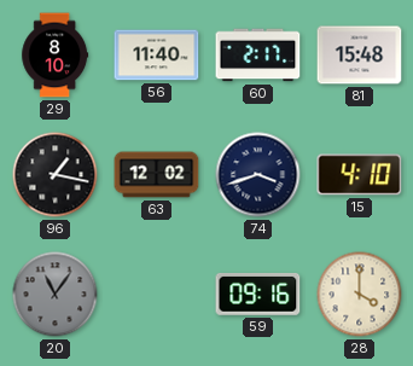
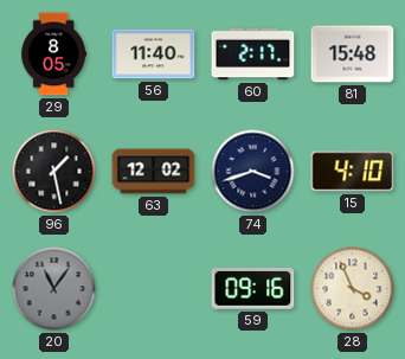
29: 8:10 -> 8:05
96: 1:17 -> 1:28
28: 4:00 -> 3:56
